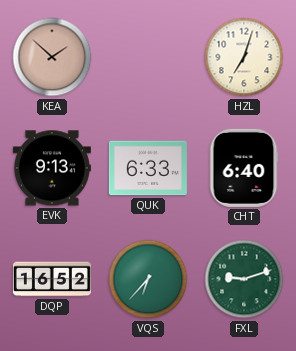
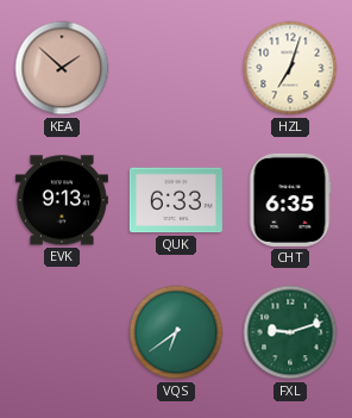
CHT: 6:40 -> 6:35
DQP: 16:52 -> none
VQS: 6:37 -> 6:39
